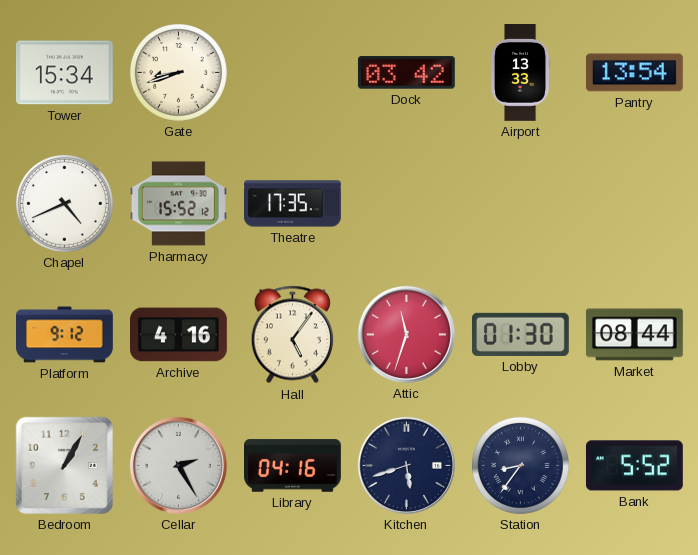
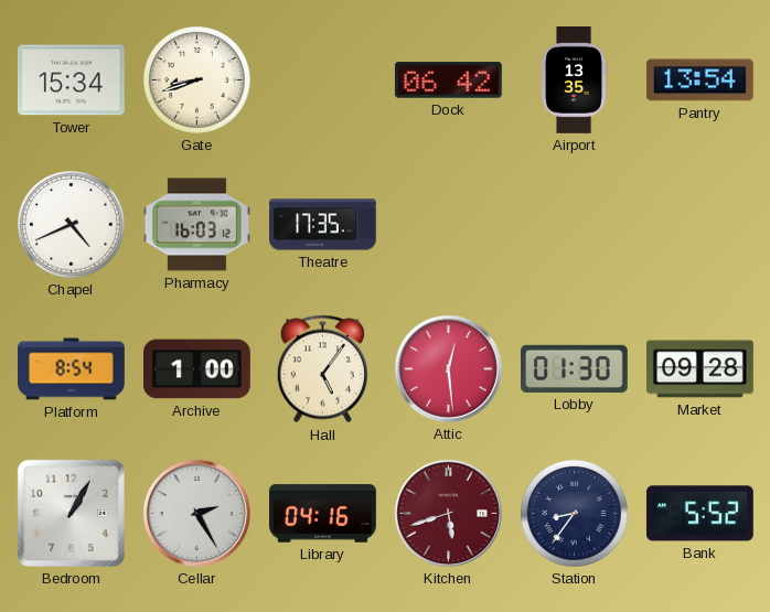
Dock: 03:42 -> 06:42
Airport: 13:33 -> 13:35
Pharmacy: 15:52 -> 16:03
Platform: 9:12 -> 8:54
Archive: 4:16 -> 1:00
Attic: 11:33 -> 12:29
Market: 08:44 -> 09:28
Kitchen dial: navy -> burgundy
